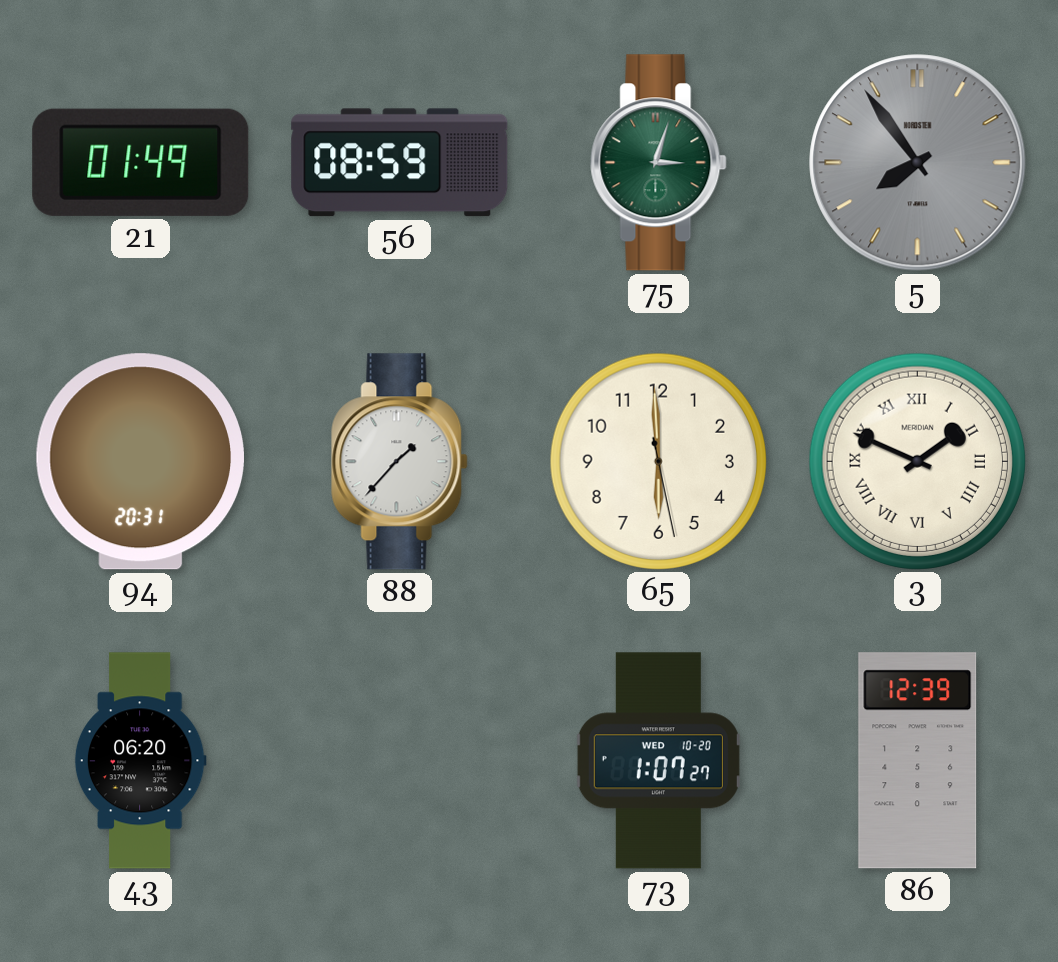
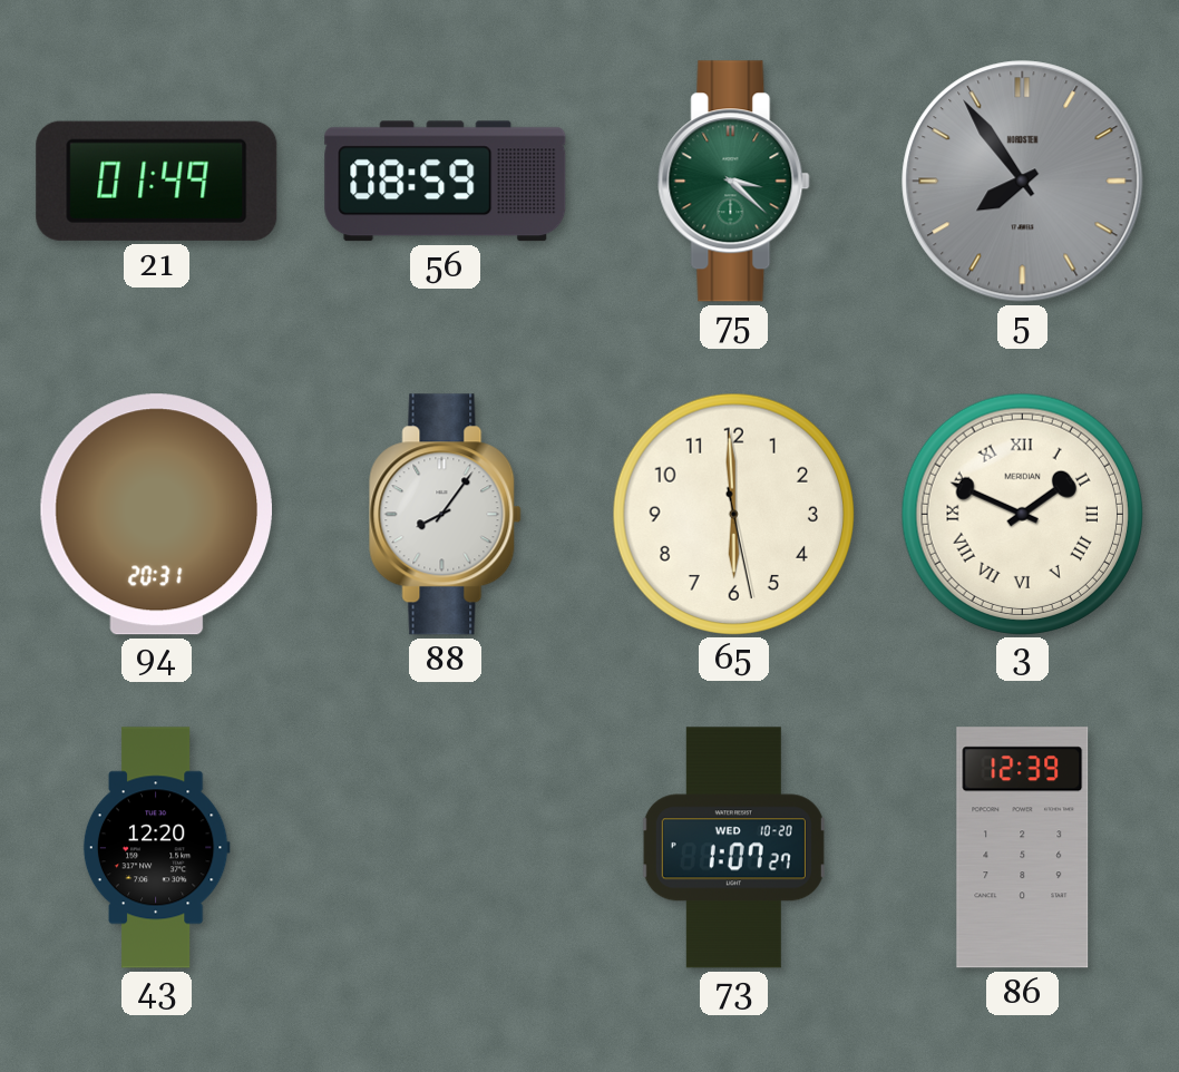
75: 3:03 -> 3:22
88: 1:37 -> 8:06
43: 06:20 -> 12:20
